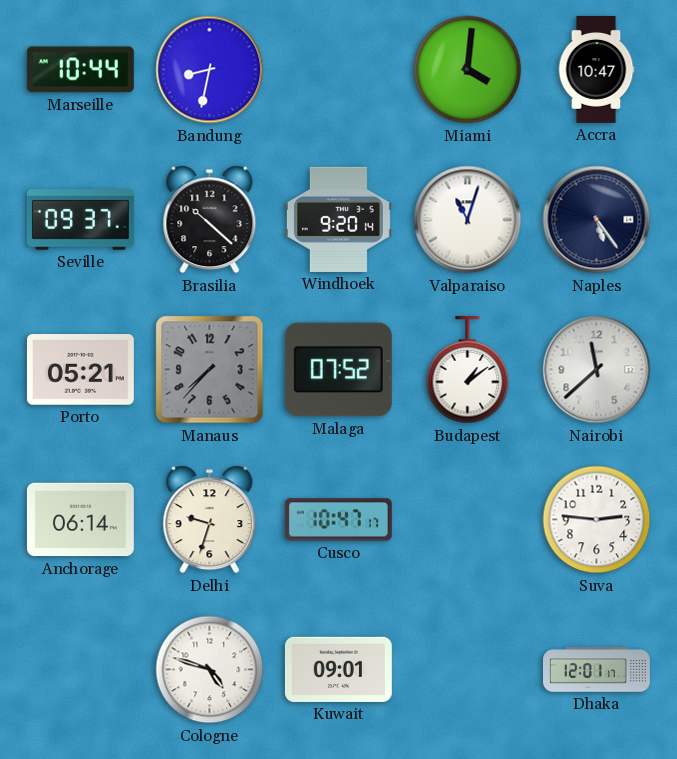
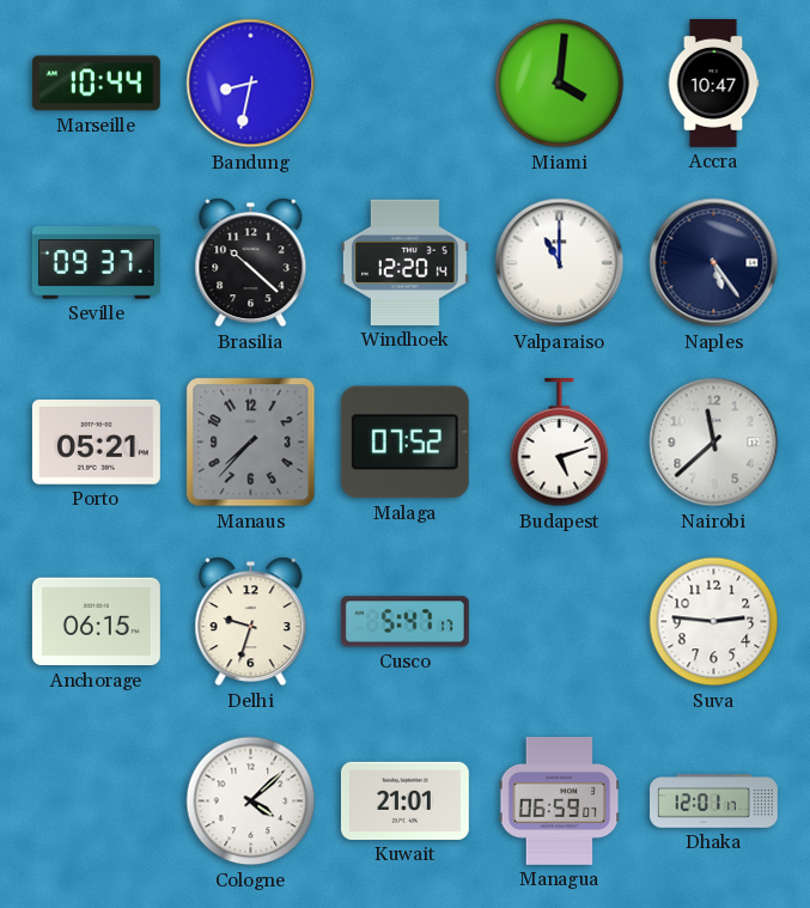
Windhoek: 9:20 -> 12:20
Valparaiso: 11:03 -> 11:00
Budapest: 1:09 -> 5:12
Anchorage: 06:14 -> 06:15
Cusco: 10:47 -> 5:47
Cologne: 4:48 -> 4:08
Kuwait: 09:01 -> 21:01
Managua: none -> 06:59
